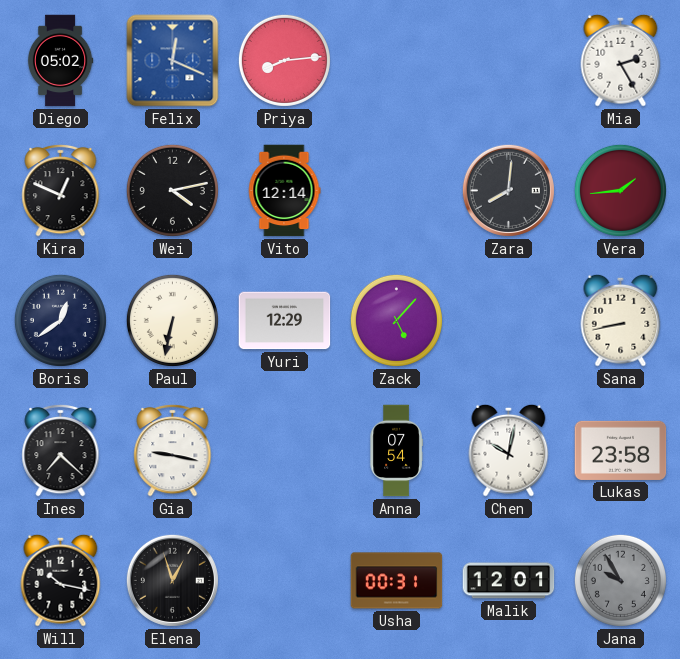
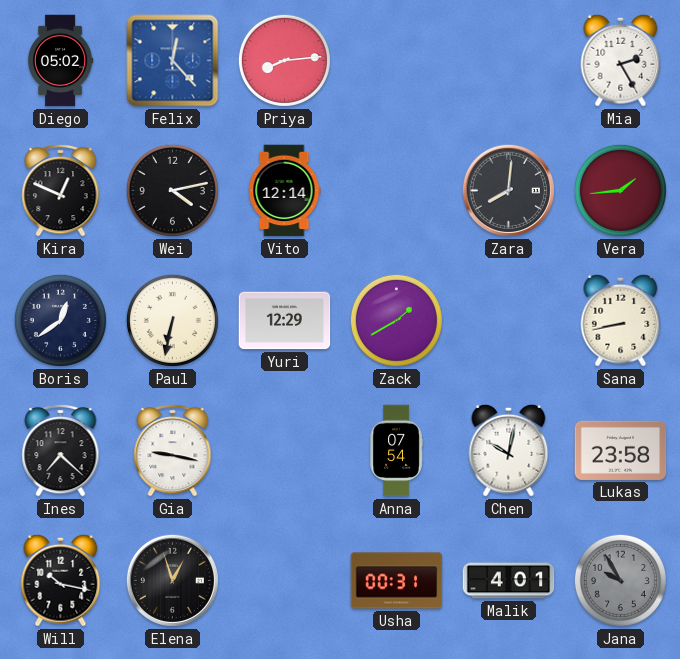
Felix: 12:19 -> 12:23
Zack: 5:07 -> 1:40
Malik: 12:01 -> 4:01
